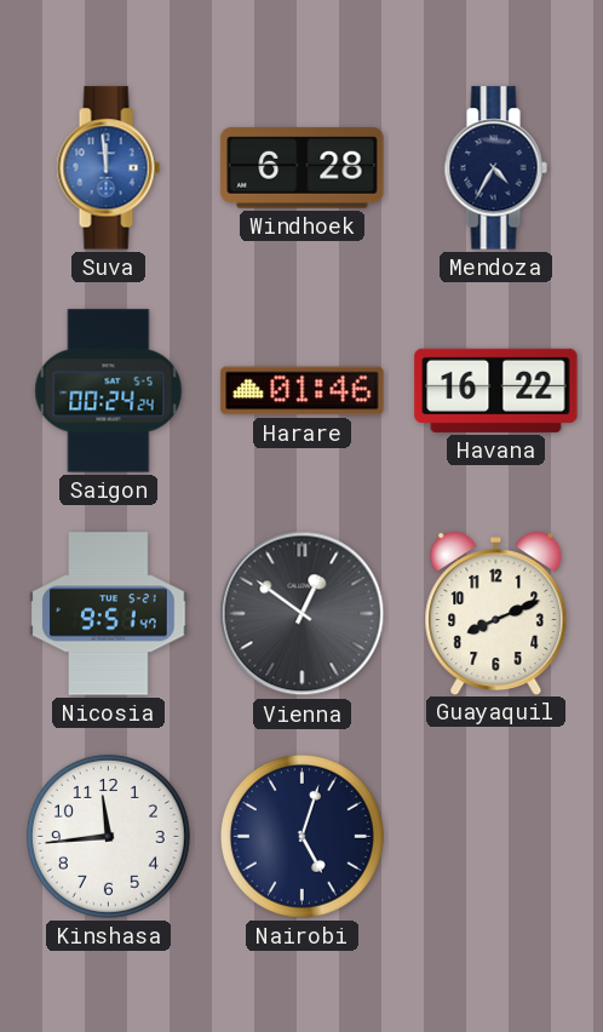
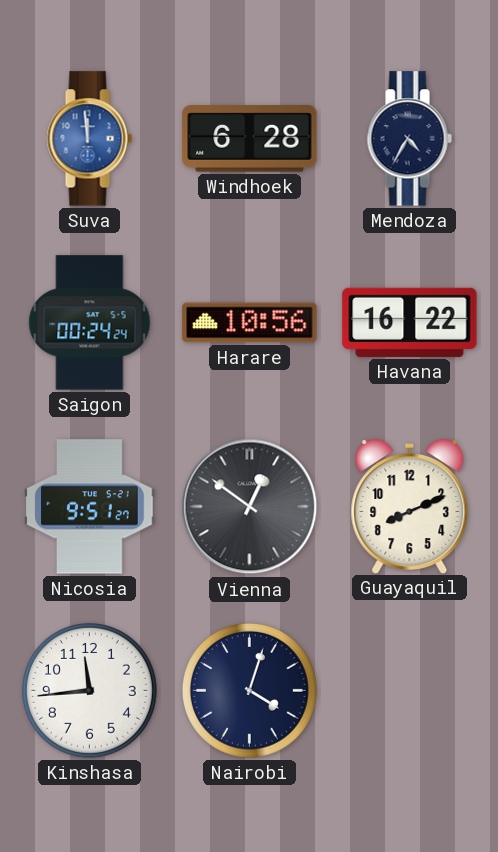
Harare: 01:46 -> 10:56
Nicosia: 9:51:47 -> 9:51:27
Nairobi: 5:03 -> 4:03
